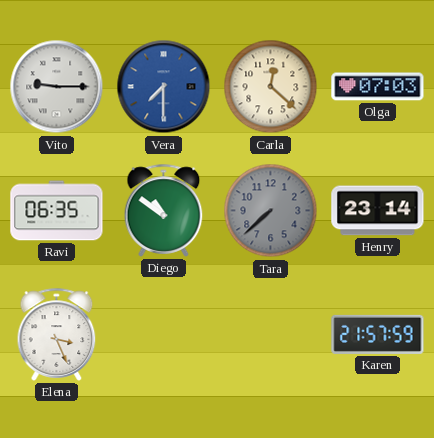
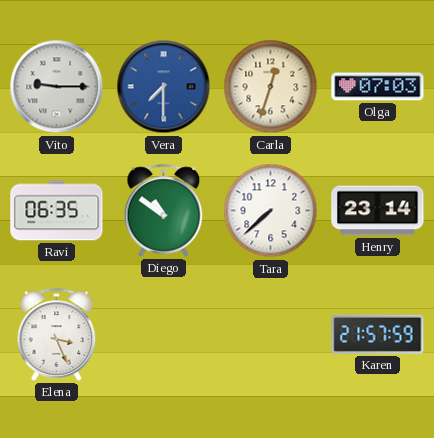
Carla: 12:22 -> 12:33
Tara dial: grey -> white
